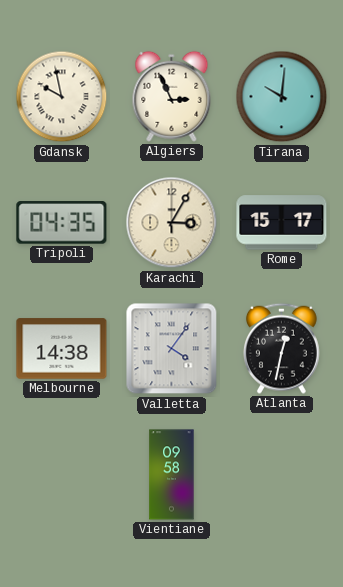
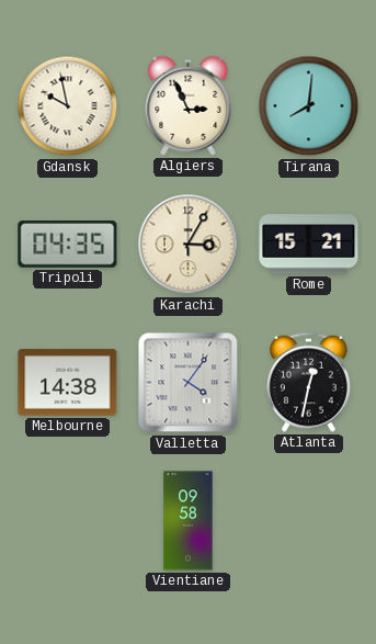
Tirana: 10:01 -> 8:01
Rome: 15:17 -> 15:21
